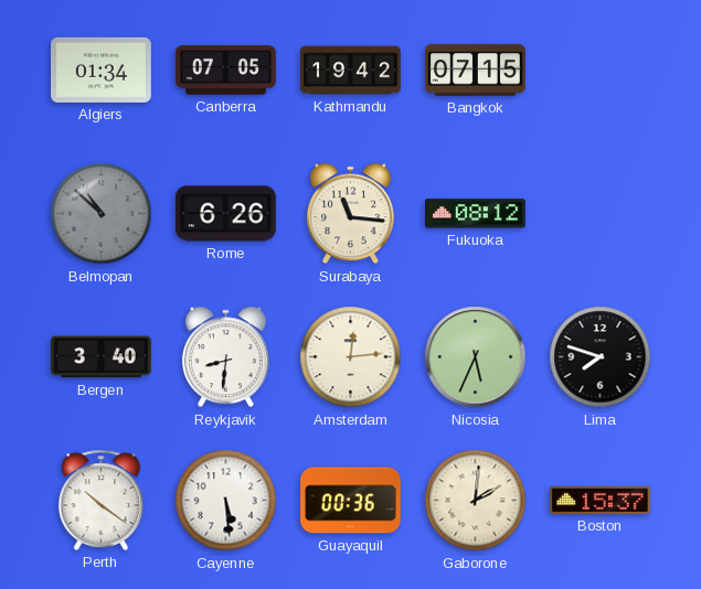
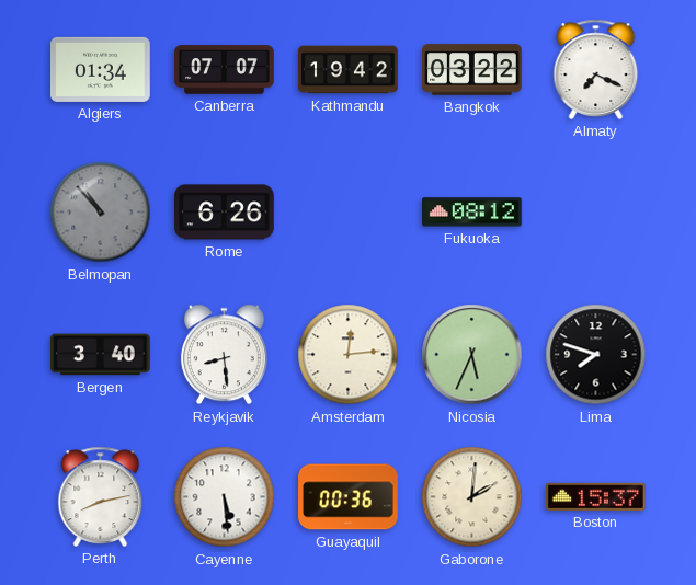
Canberra: 07:05 -> 07:07
Bangkok: 07:15 -> 03:22
Almaty: none -> 7:19
Belmopan: 10:52 -> 10:53
Surabaya: 11:16 -> none
Reykjavik: 8:31 -> 8:29
Perth: 10:21 -> 8:13
